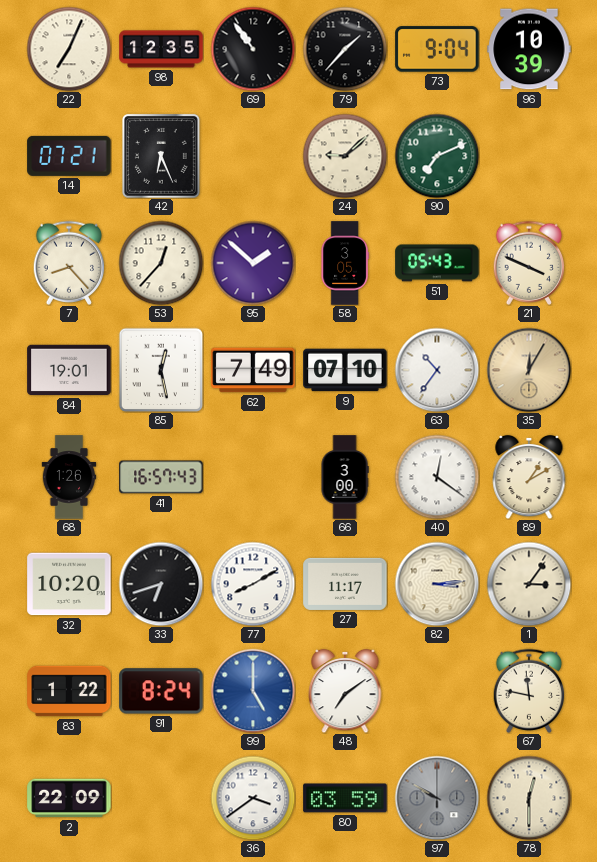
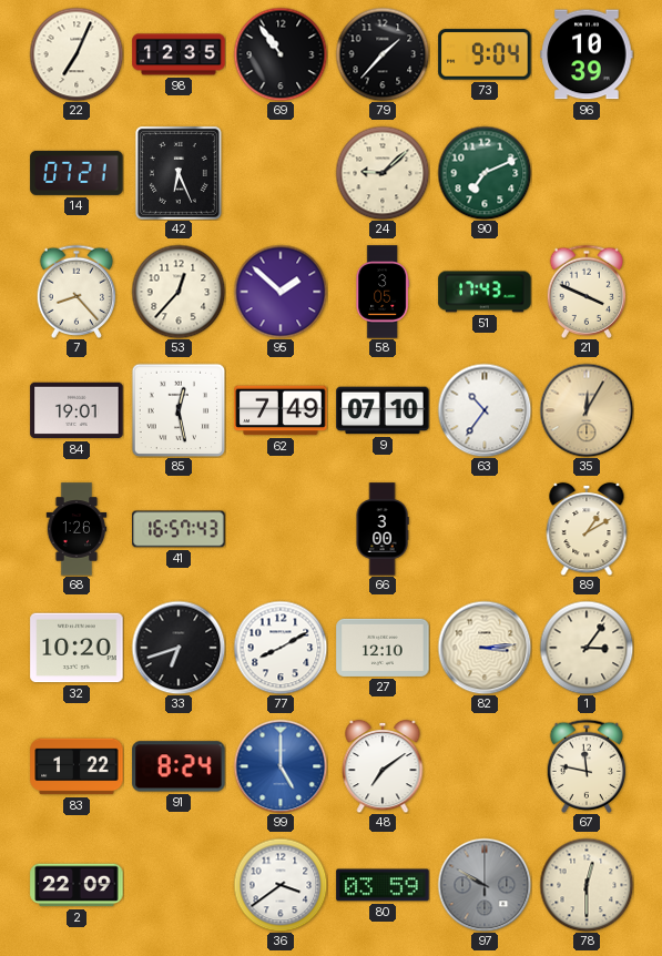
51: 05:43 -> 17:43
40: 12:21 -> none
27: 11:17 -> 12:10
